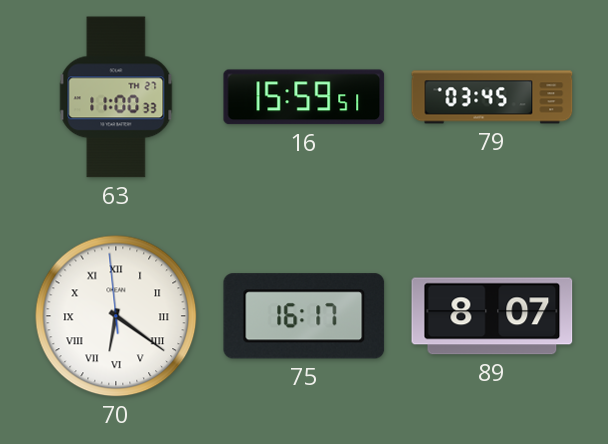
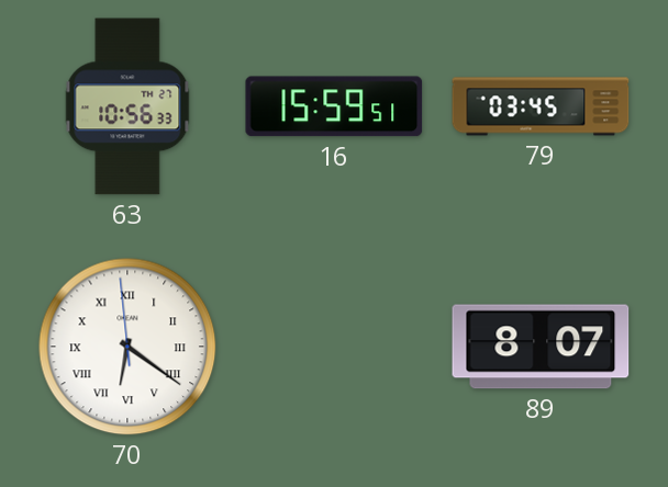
63: 11:00 -> 10:56
75: 16:17 -> none
